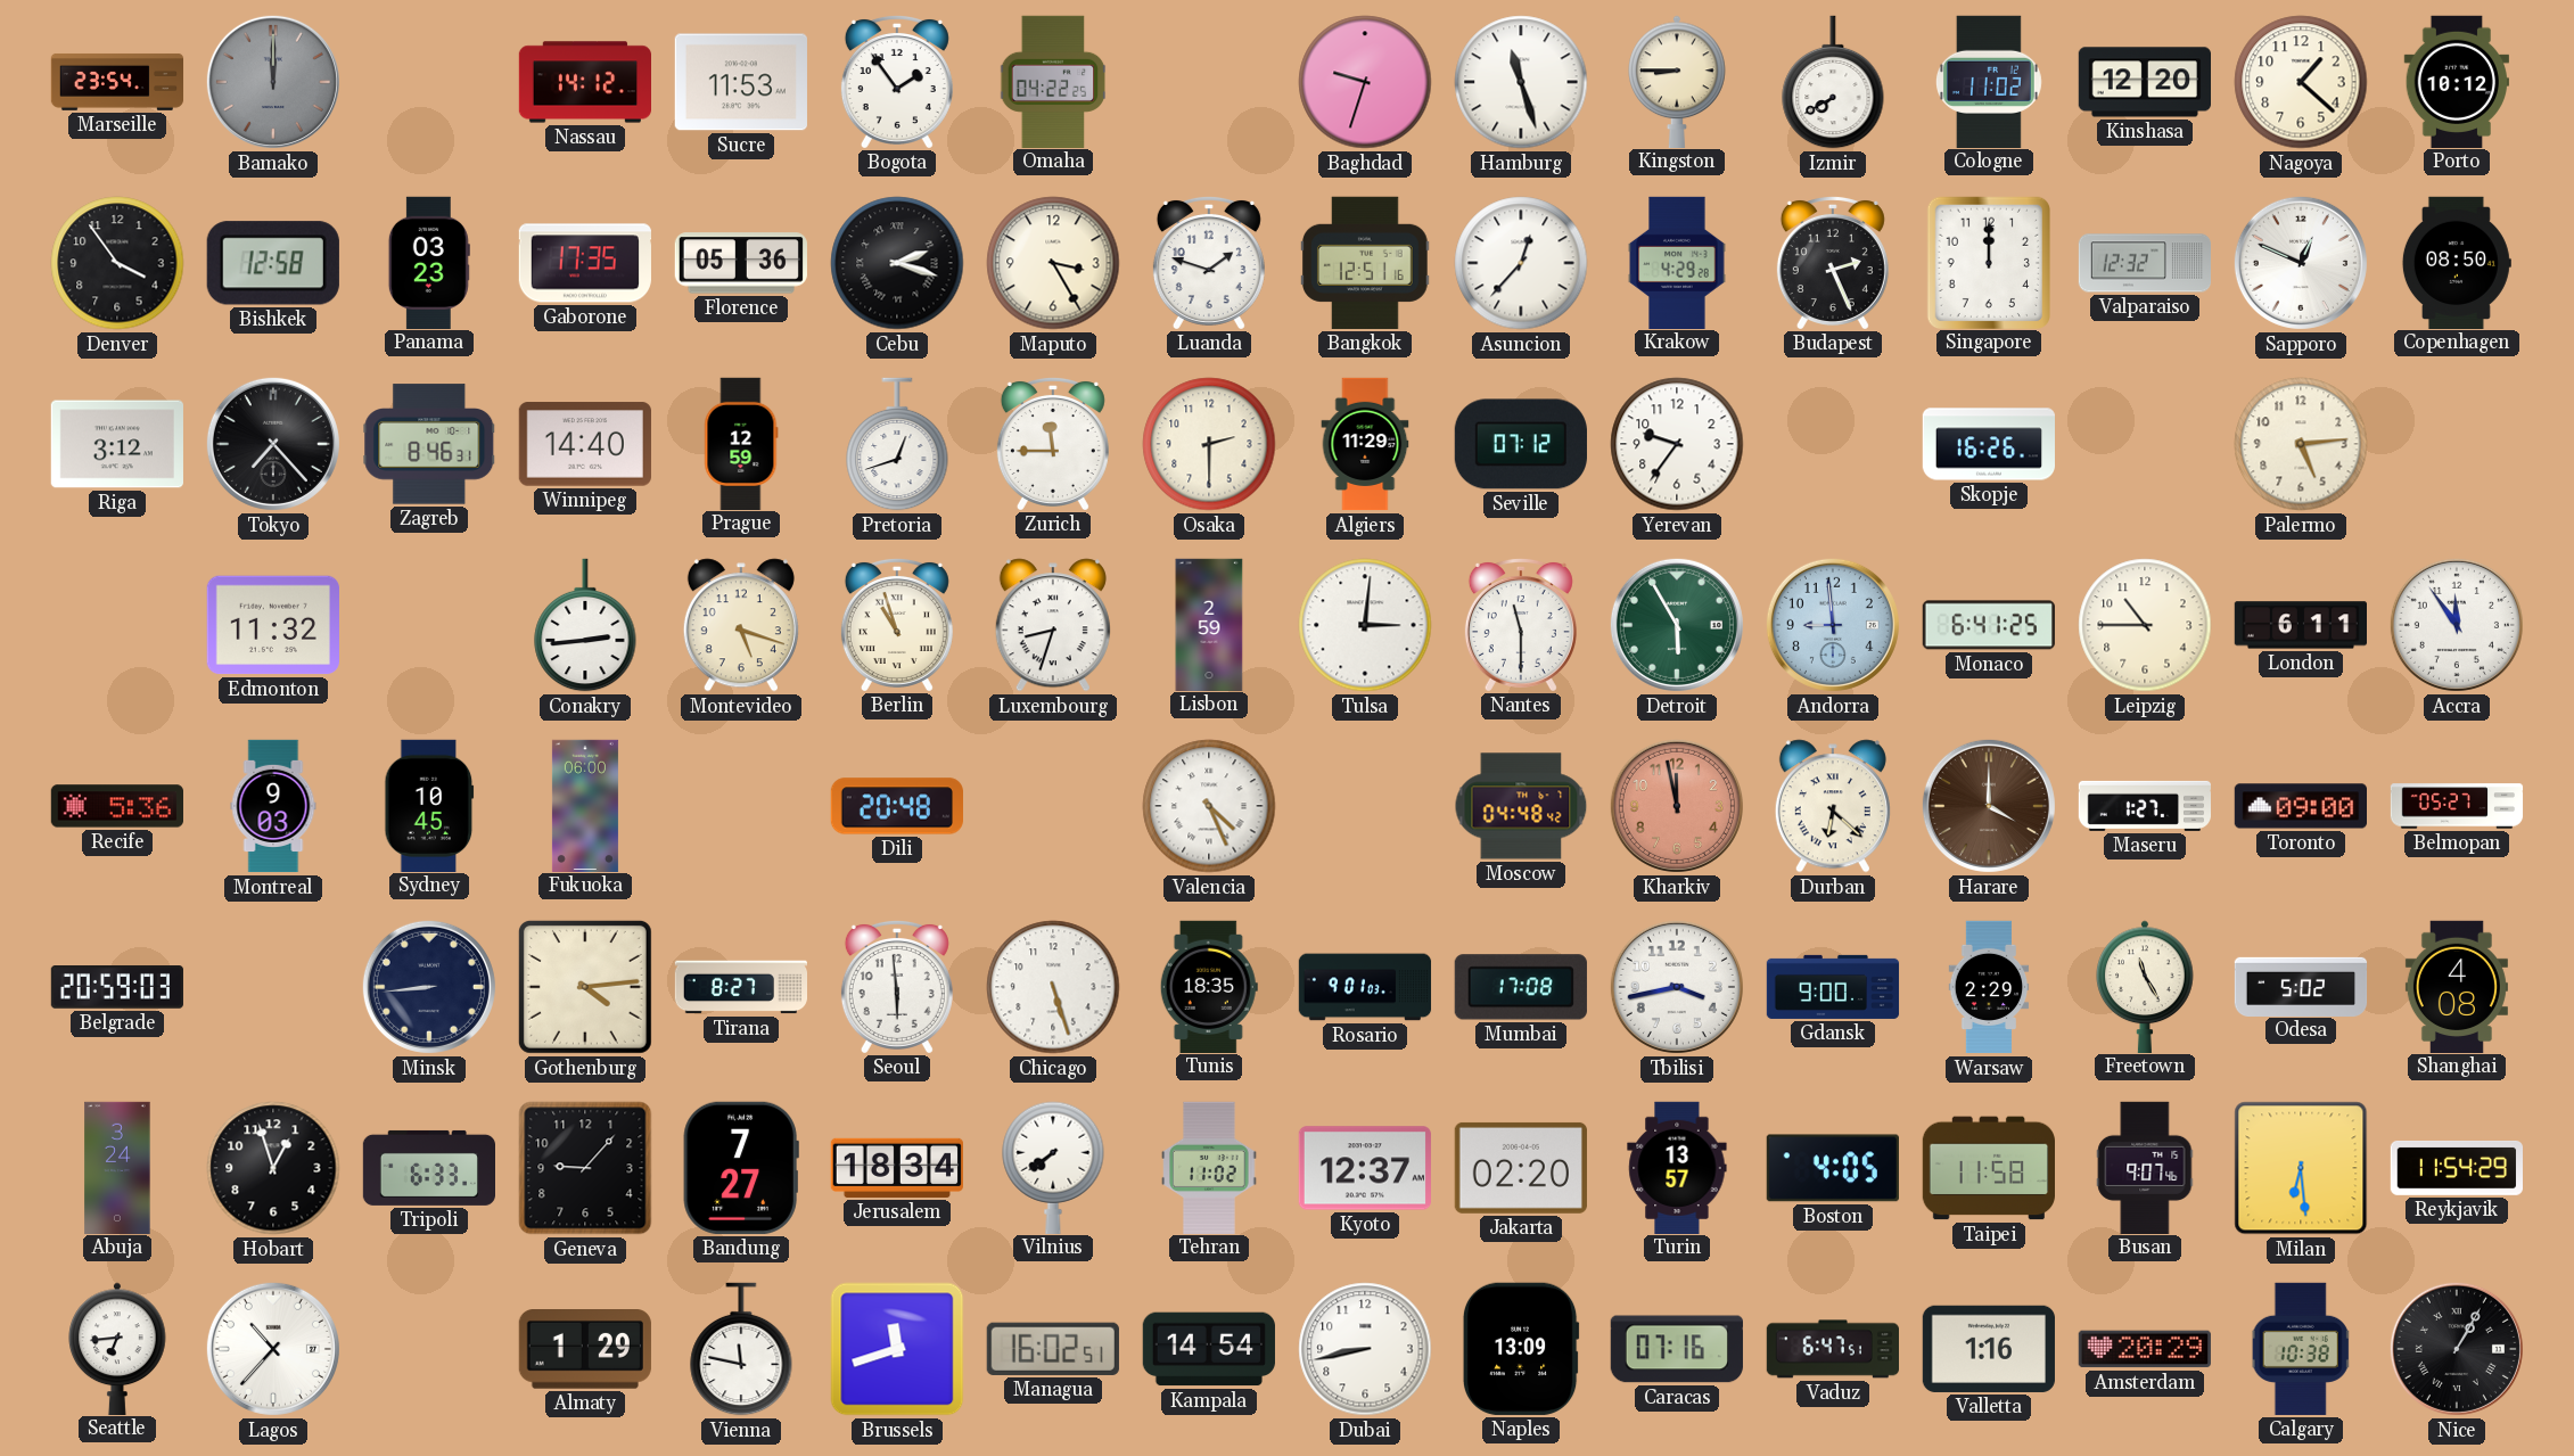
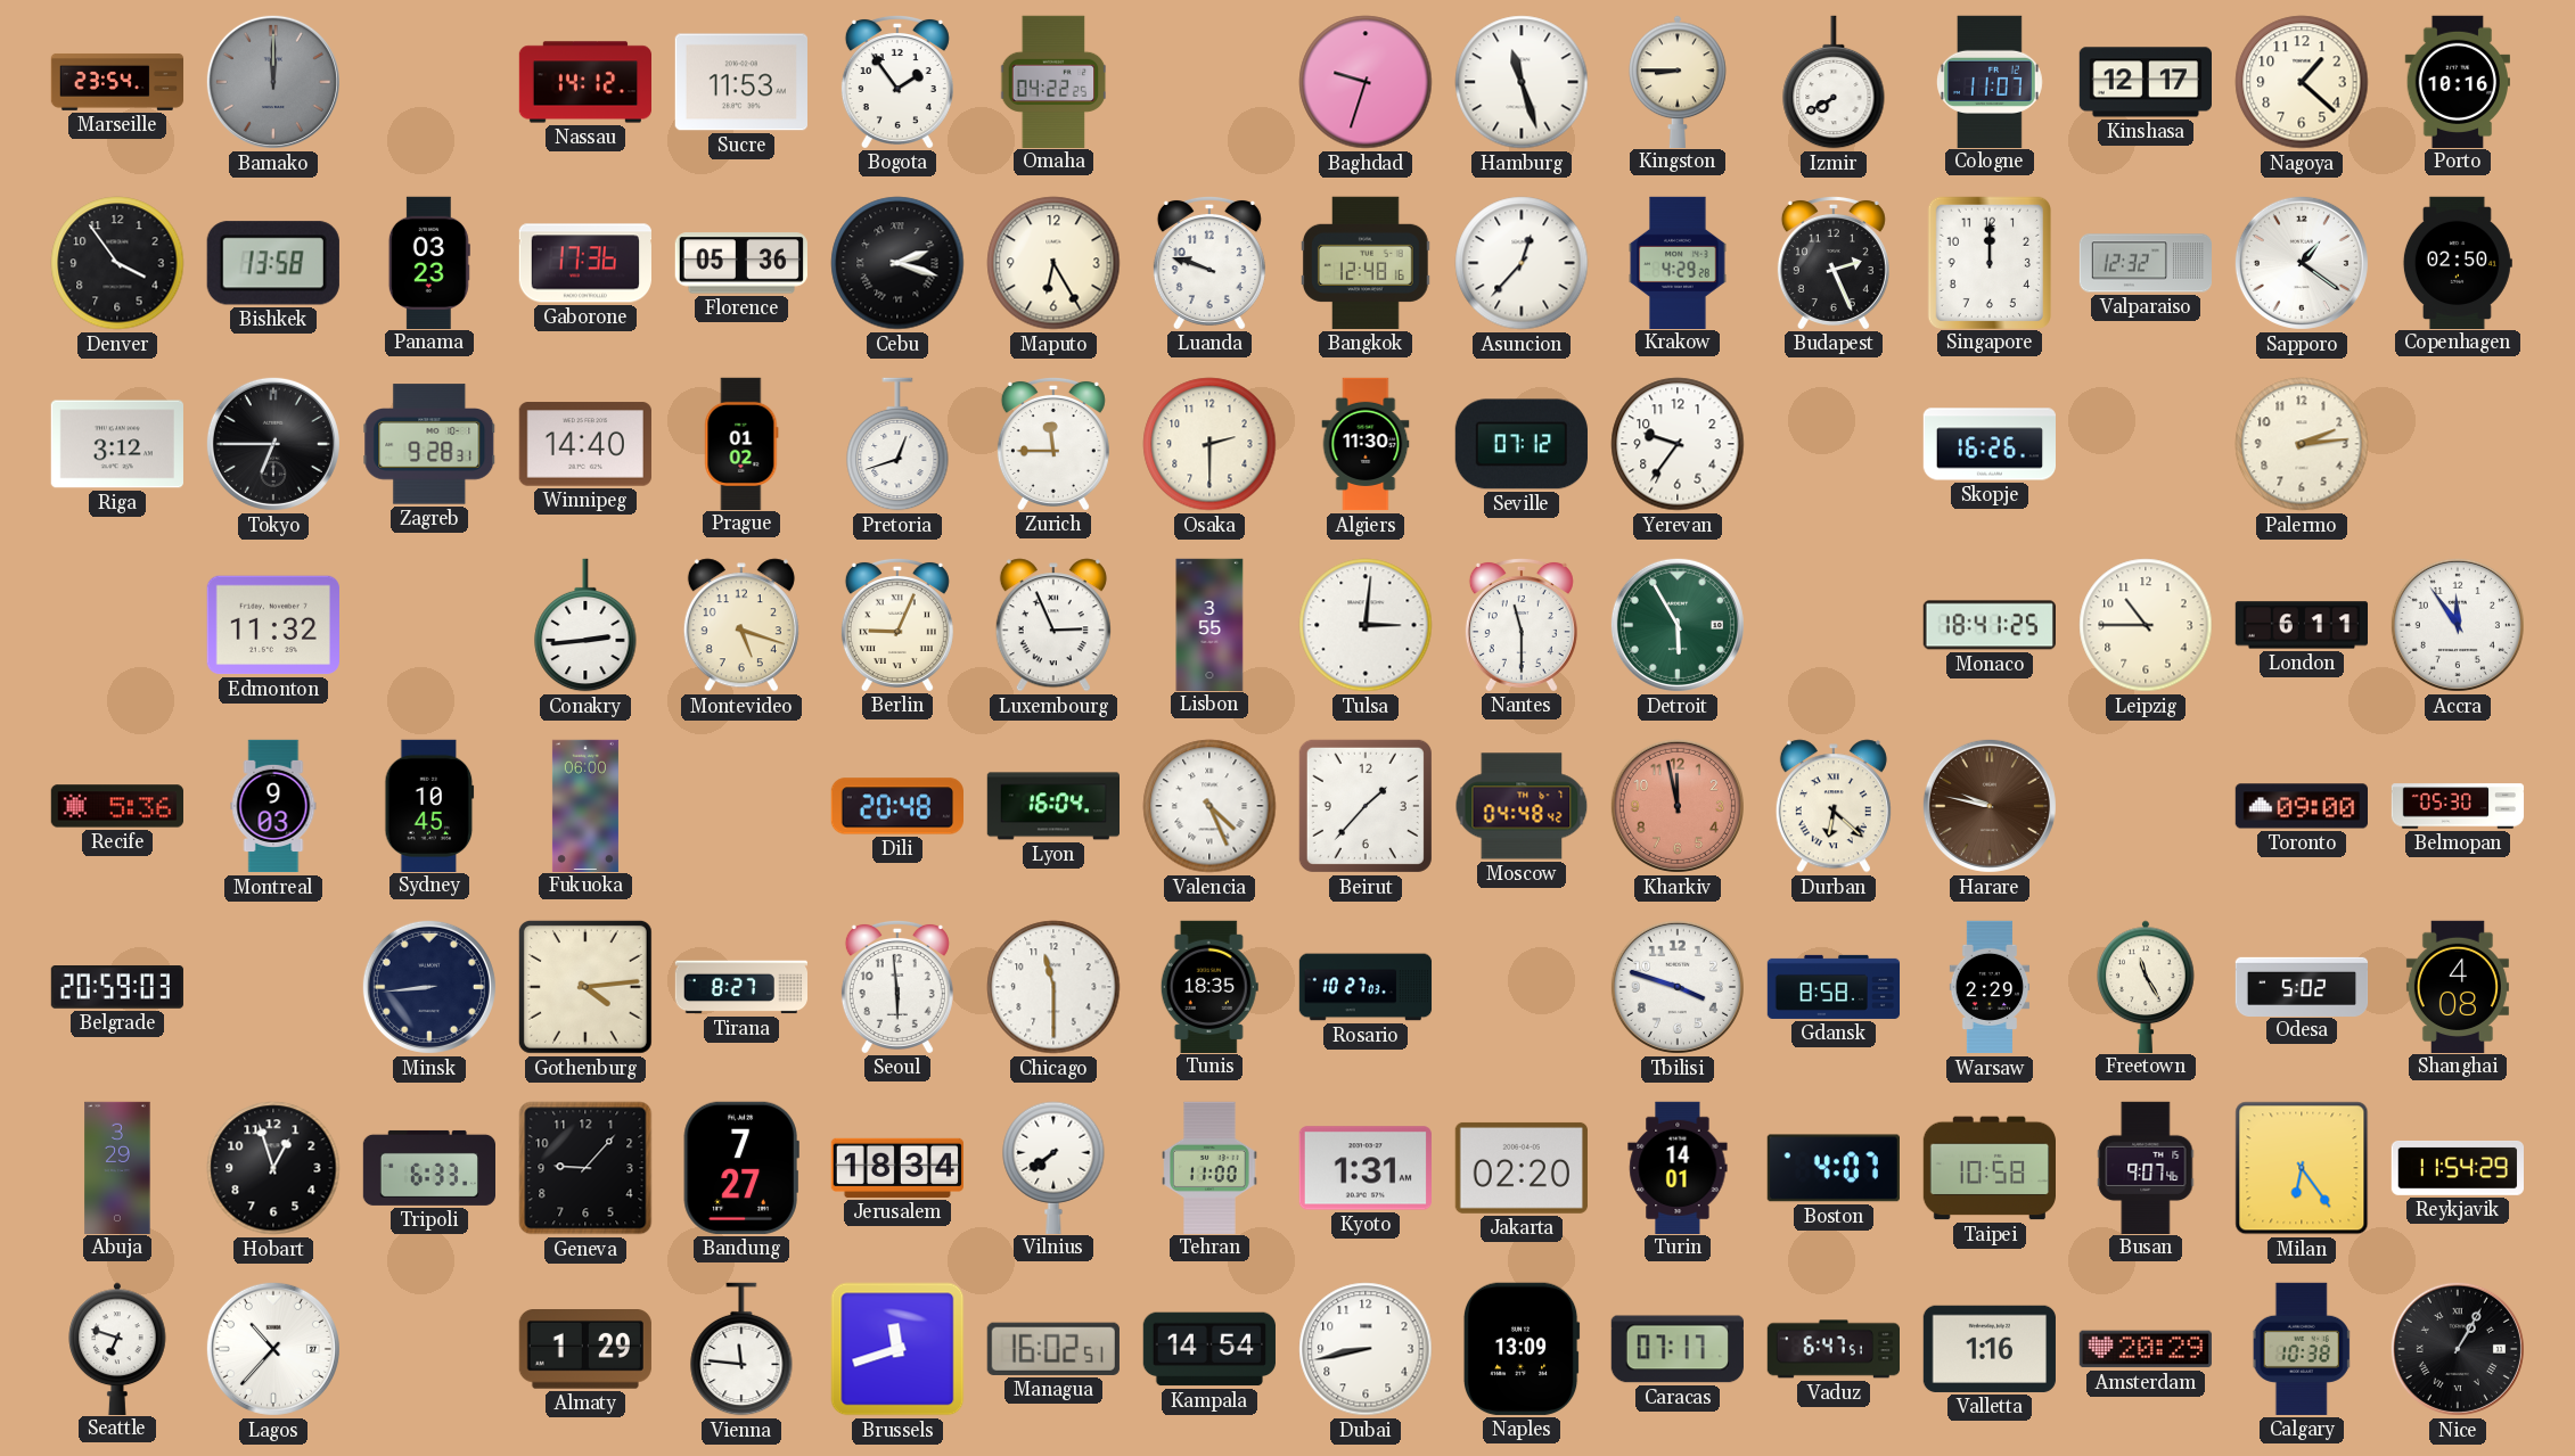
Cologne: 11:02 -> 11:07
Kinshasa: 12:20 -> 12:17
Porto: 10:12 -> 10:16
Bishkek: 12:58 -> 13:58
Gaborone: 17:35 -> 17:36
Maputo: 3:25 -> 6:25
Luanda: 1:48 -> 9:48
Bangkok: 12:51 -> 12:48
Sapporo: 12:49 -> 1:21
Copenhagen: 08:50 -> 02:50
Tokyo: 7:23 -> 6:45
Zagreb: 8:46 -> 9:28
Prague: 12:59 -> 01:02
Algiers: 11:29 -> 11:30
Palermo: 5:14 -> 2:14
Berlin: 10:57 -> 9:04
Luxembourg: 8:33 -> 2:56
Lisbon: 2:59 -> 3:55
Andorra: 8:59 -> none
Monaco: 6:41 -> 18:41
Lyon: none -> 16:04
Beirut: none -> 1:37
Harare: 4:00 -> 9:47
Maseru: 1:27 -> none
Belmopan: 05:27 -> 05:30
Chicago: 5:27 -> 11:30
Rosario: 9:01 -> 10:27
Mumbai: 17:08 -> none
Tbilisi: 3:43 -> 3:48
Gdansk: 9:00 -> 8:58
Abuja: 3:24 -> 3:29
Tehran: 11:02 -> 11:00
Kyoto: 12:37 -> 1:31
Turin: 13:57 -> 14:01
Boston: 4:05 -> 4:07
Taipei: 11:58 -> 10:58
Milan: 6:29 -> 6:24
Seattle: 6:44 -> 6:48
Vienna: 11:47 -> 11:46
Caracas: 07:16 -> 07:17
